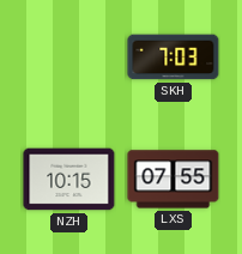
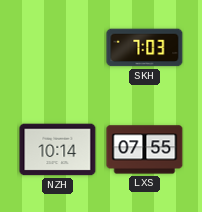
NZH: 10:15 -> 10:14
